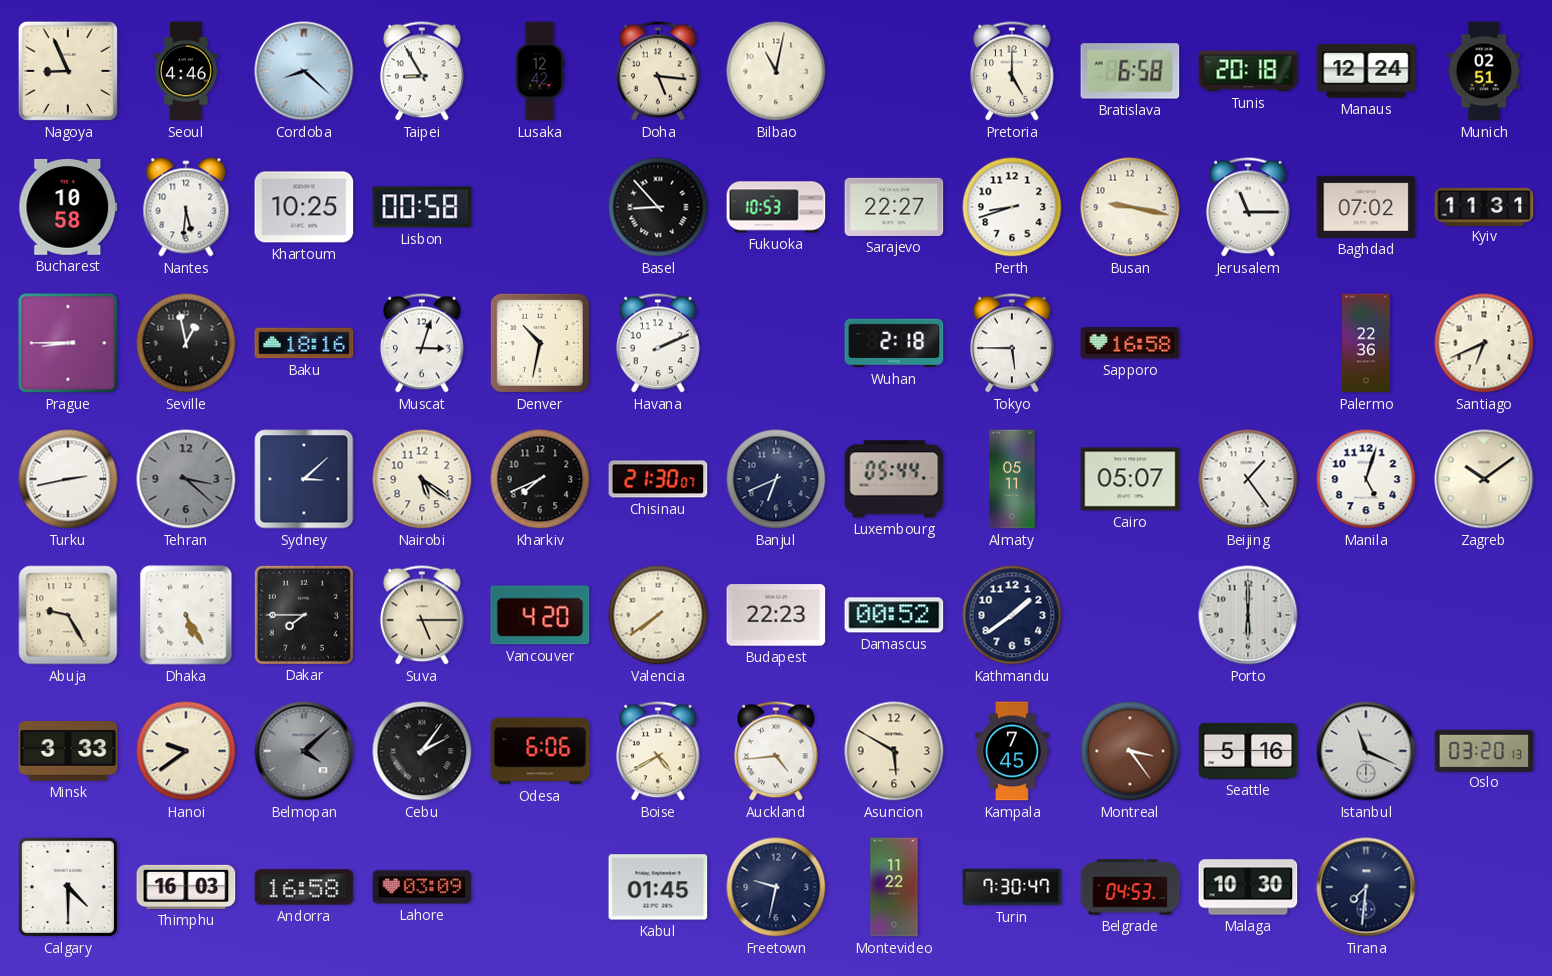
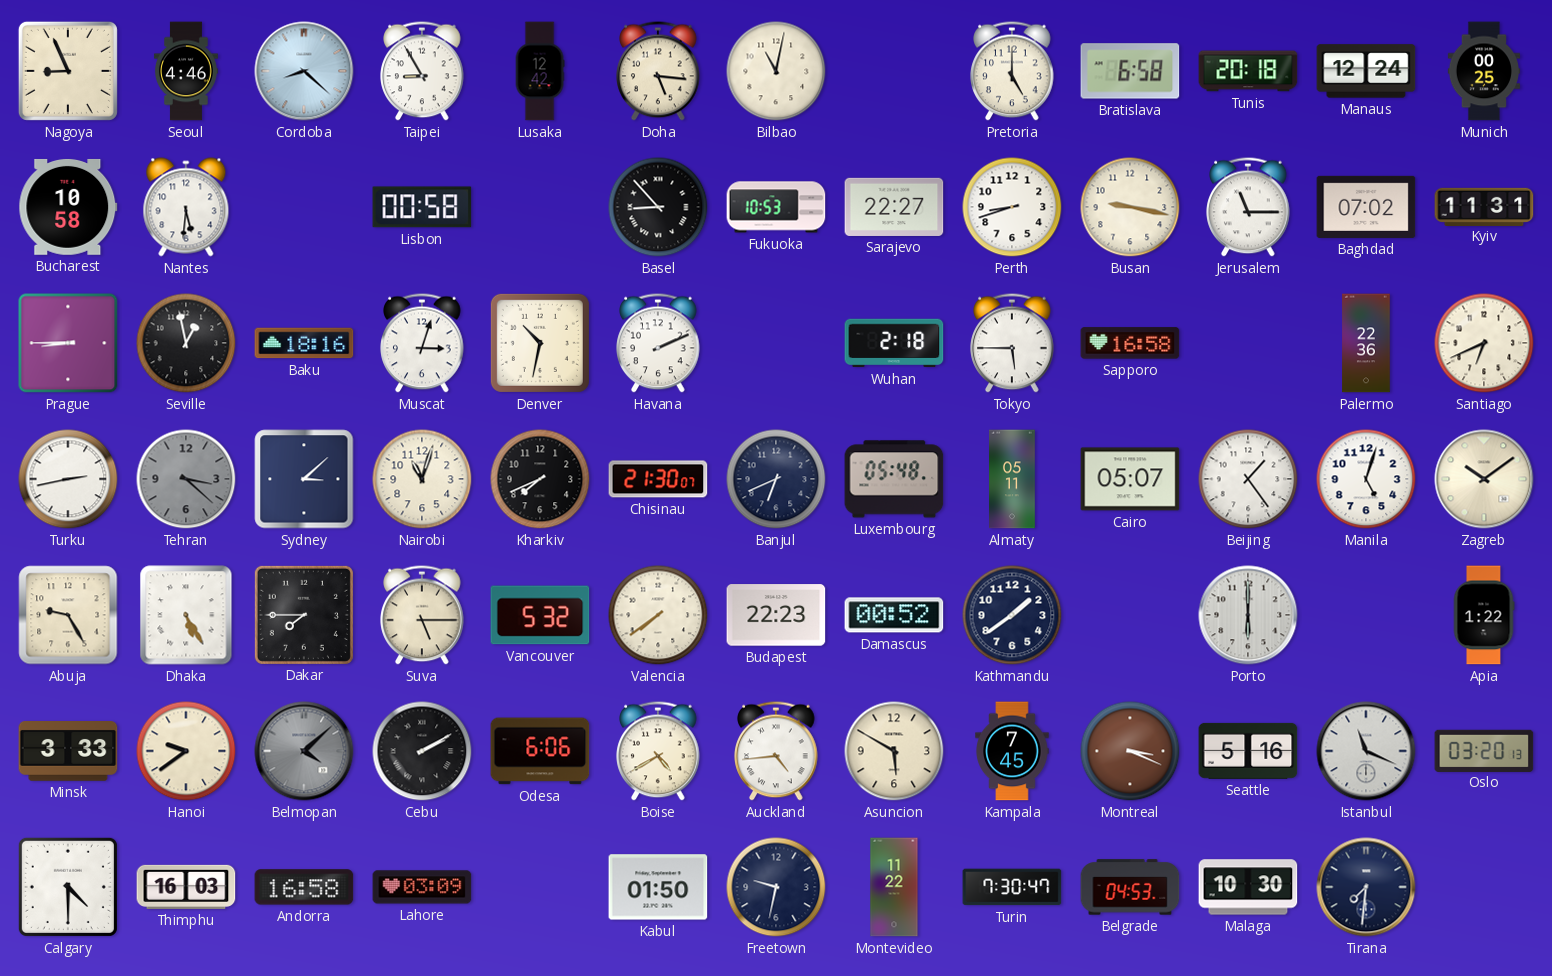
Munich: 02:51 -> 00:25
Khartoum: 10:25 -> none
Nairobi: 5:21 -> 11:03
Luxembourg: 05:44 -> 05:48
Vancouver: 4:20 -> 5:32
Apia: none -> 1:22
Cebu: 2:06 -> 2:10
Montreal: 3:24 -> 3:19
Kabul: 01:45 -> 01:50
